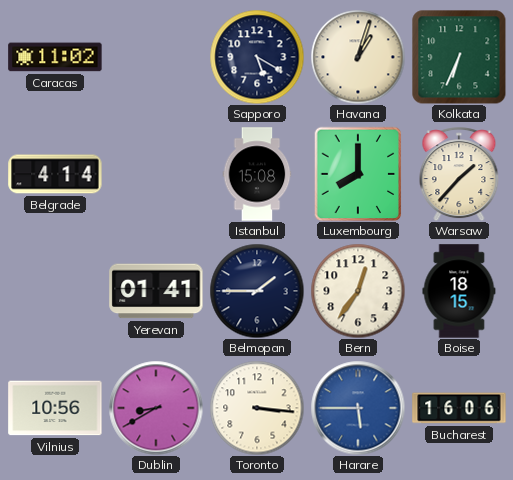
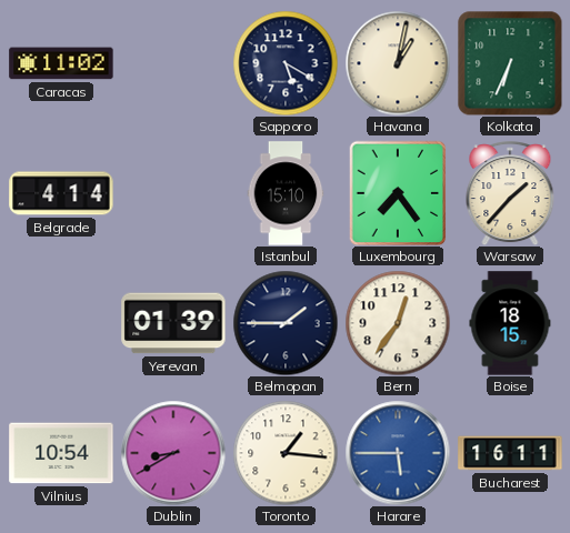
Havana: 1:03 -> 1:02
Istanbul: 15:08 -> 15:10
Luxembourg: 8:00 -> 7:24
Yerevan: 01:41 -> 01:39
Vilnius: 10:56 -> 10:54
Toronto: 3:16 -> 1:16
Bucharest: 16:06 -> 16:11
